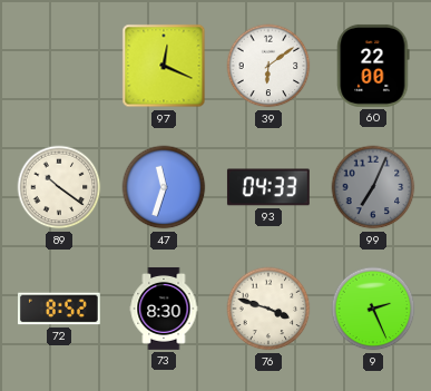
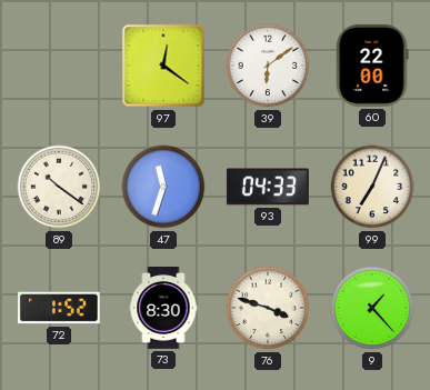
97: 12:19 -> 12:21
99 dial: grey -> cream
72: 8:52 -> 1:52
9: 2:26 -> 1:23
